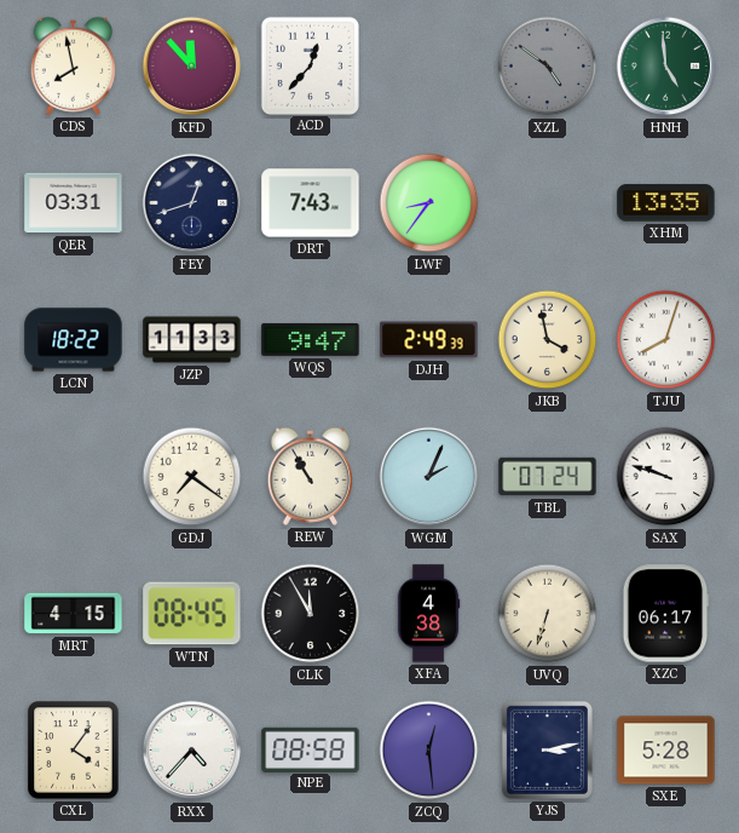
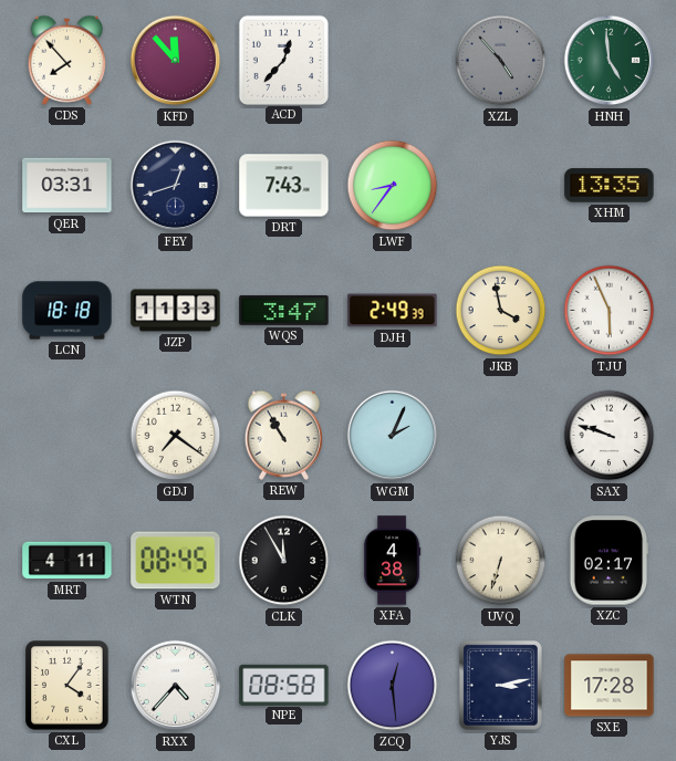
CDS: 7:58 -> 7:53
XZL: 4:51 -> 4:53
LCN: 18:22 -> 18:18
WQS: 9:47 -> 3:47
TJU: 8:03 -> 5:56
TBL: 07:24 -> none
MRT: 4:15 -> 4:11
XZC: 06:17 -> 02:17
SXE: 5:28 -> 17:28
